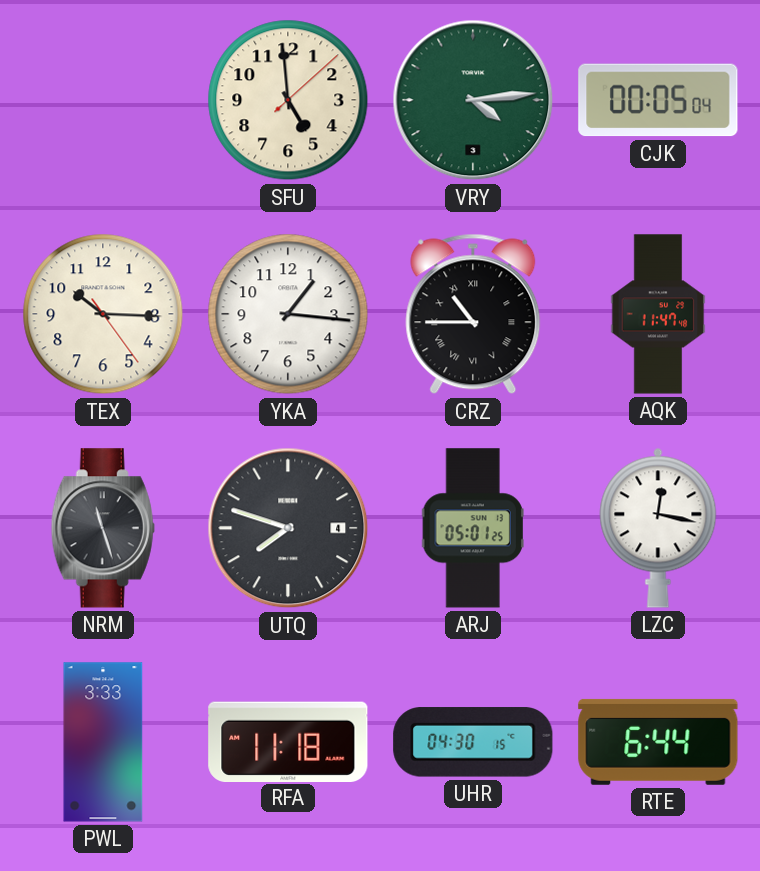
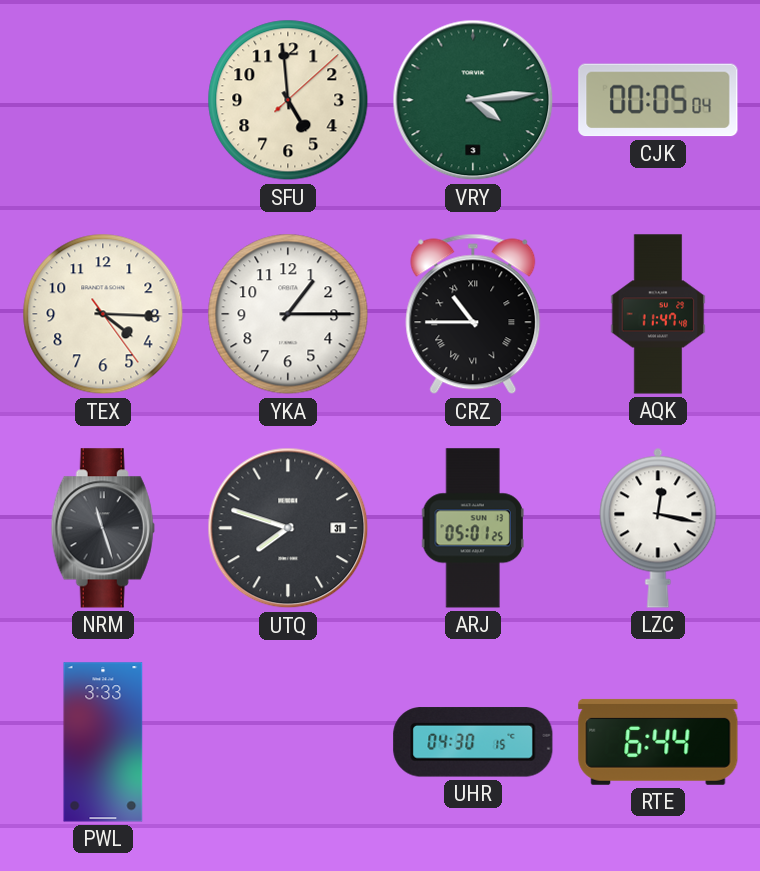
TEX: 10:15 -> 4:15
YKA: 1:16 -> 1:15
UTQ date: 4 -> 31
RFA: 11:18 -> none
